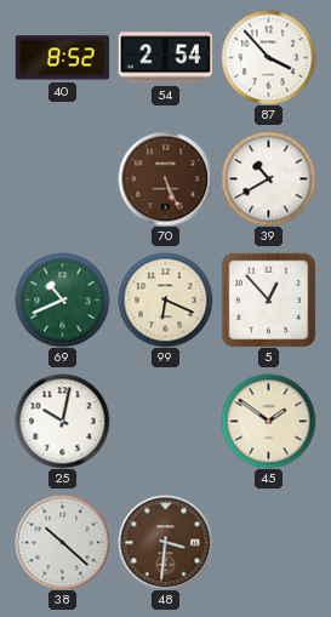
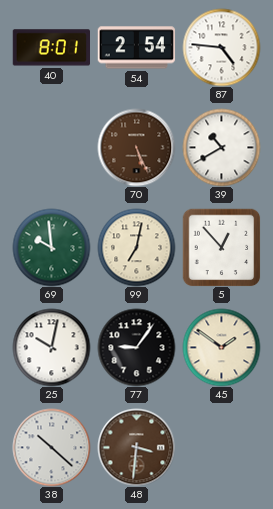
40: 8:52 -> 8:01
87: 3:53 -> 4:46
69: 10:41 -> 9:59
99: 6:19 -> 7:02
77: none -> 9:06
